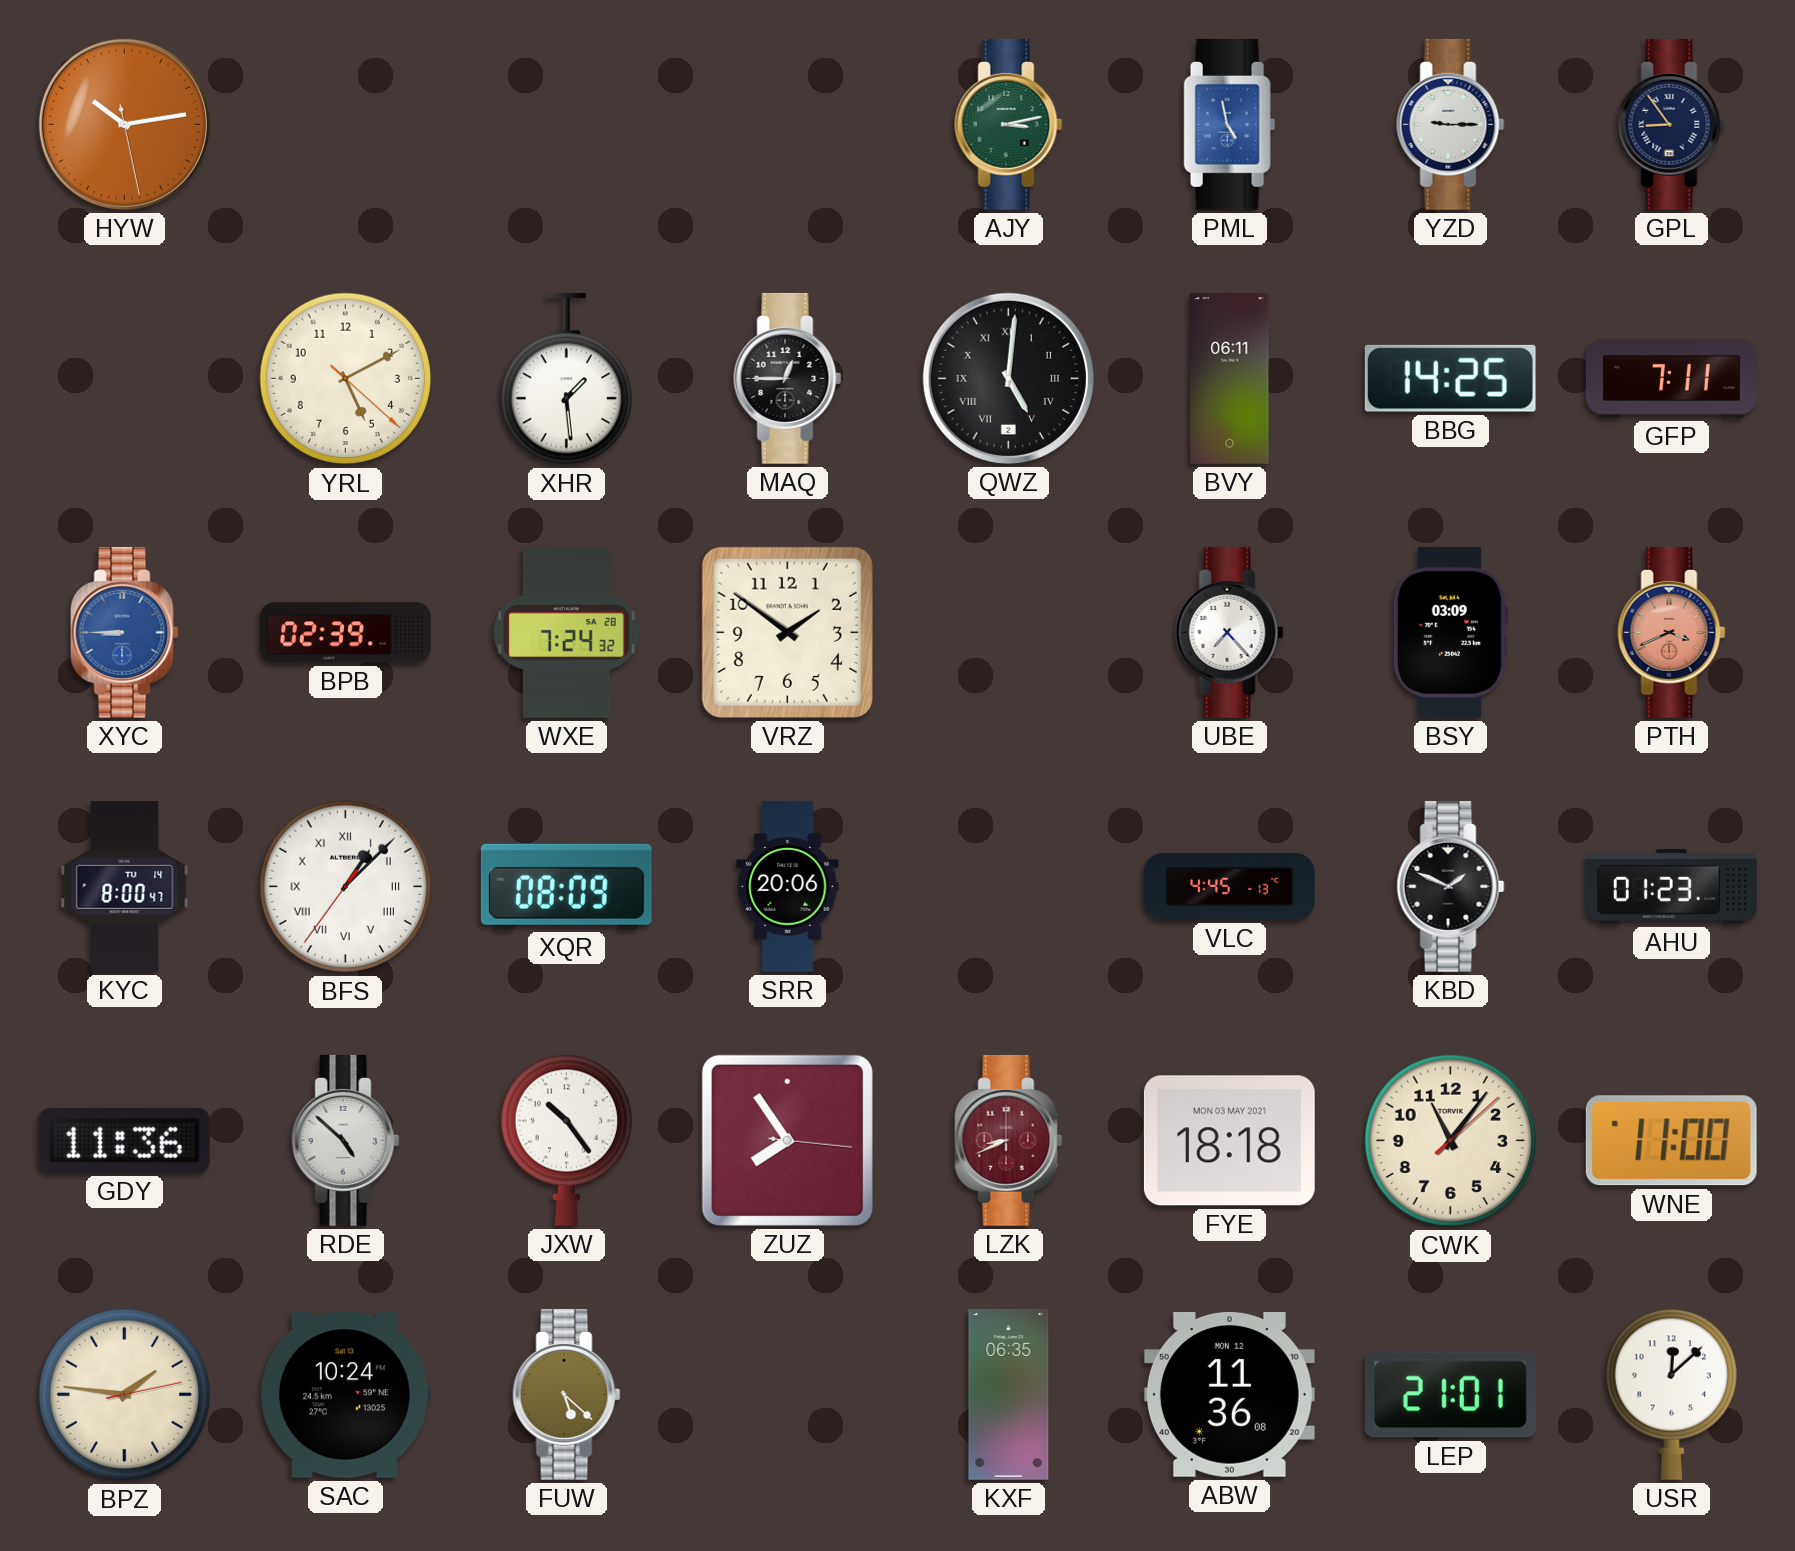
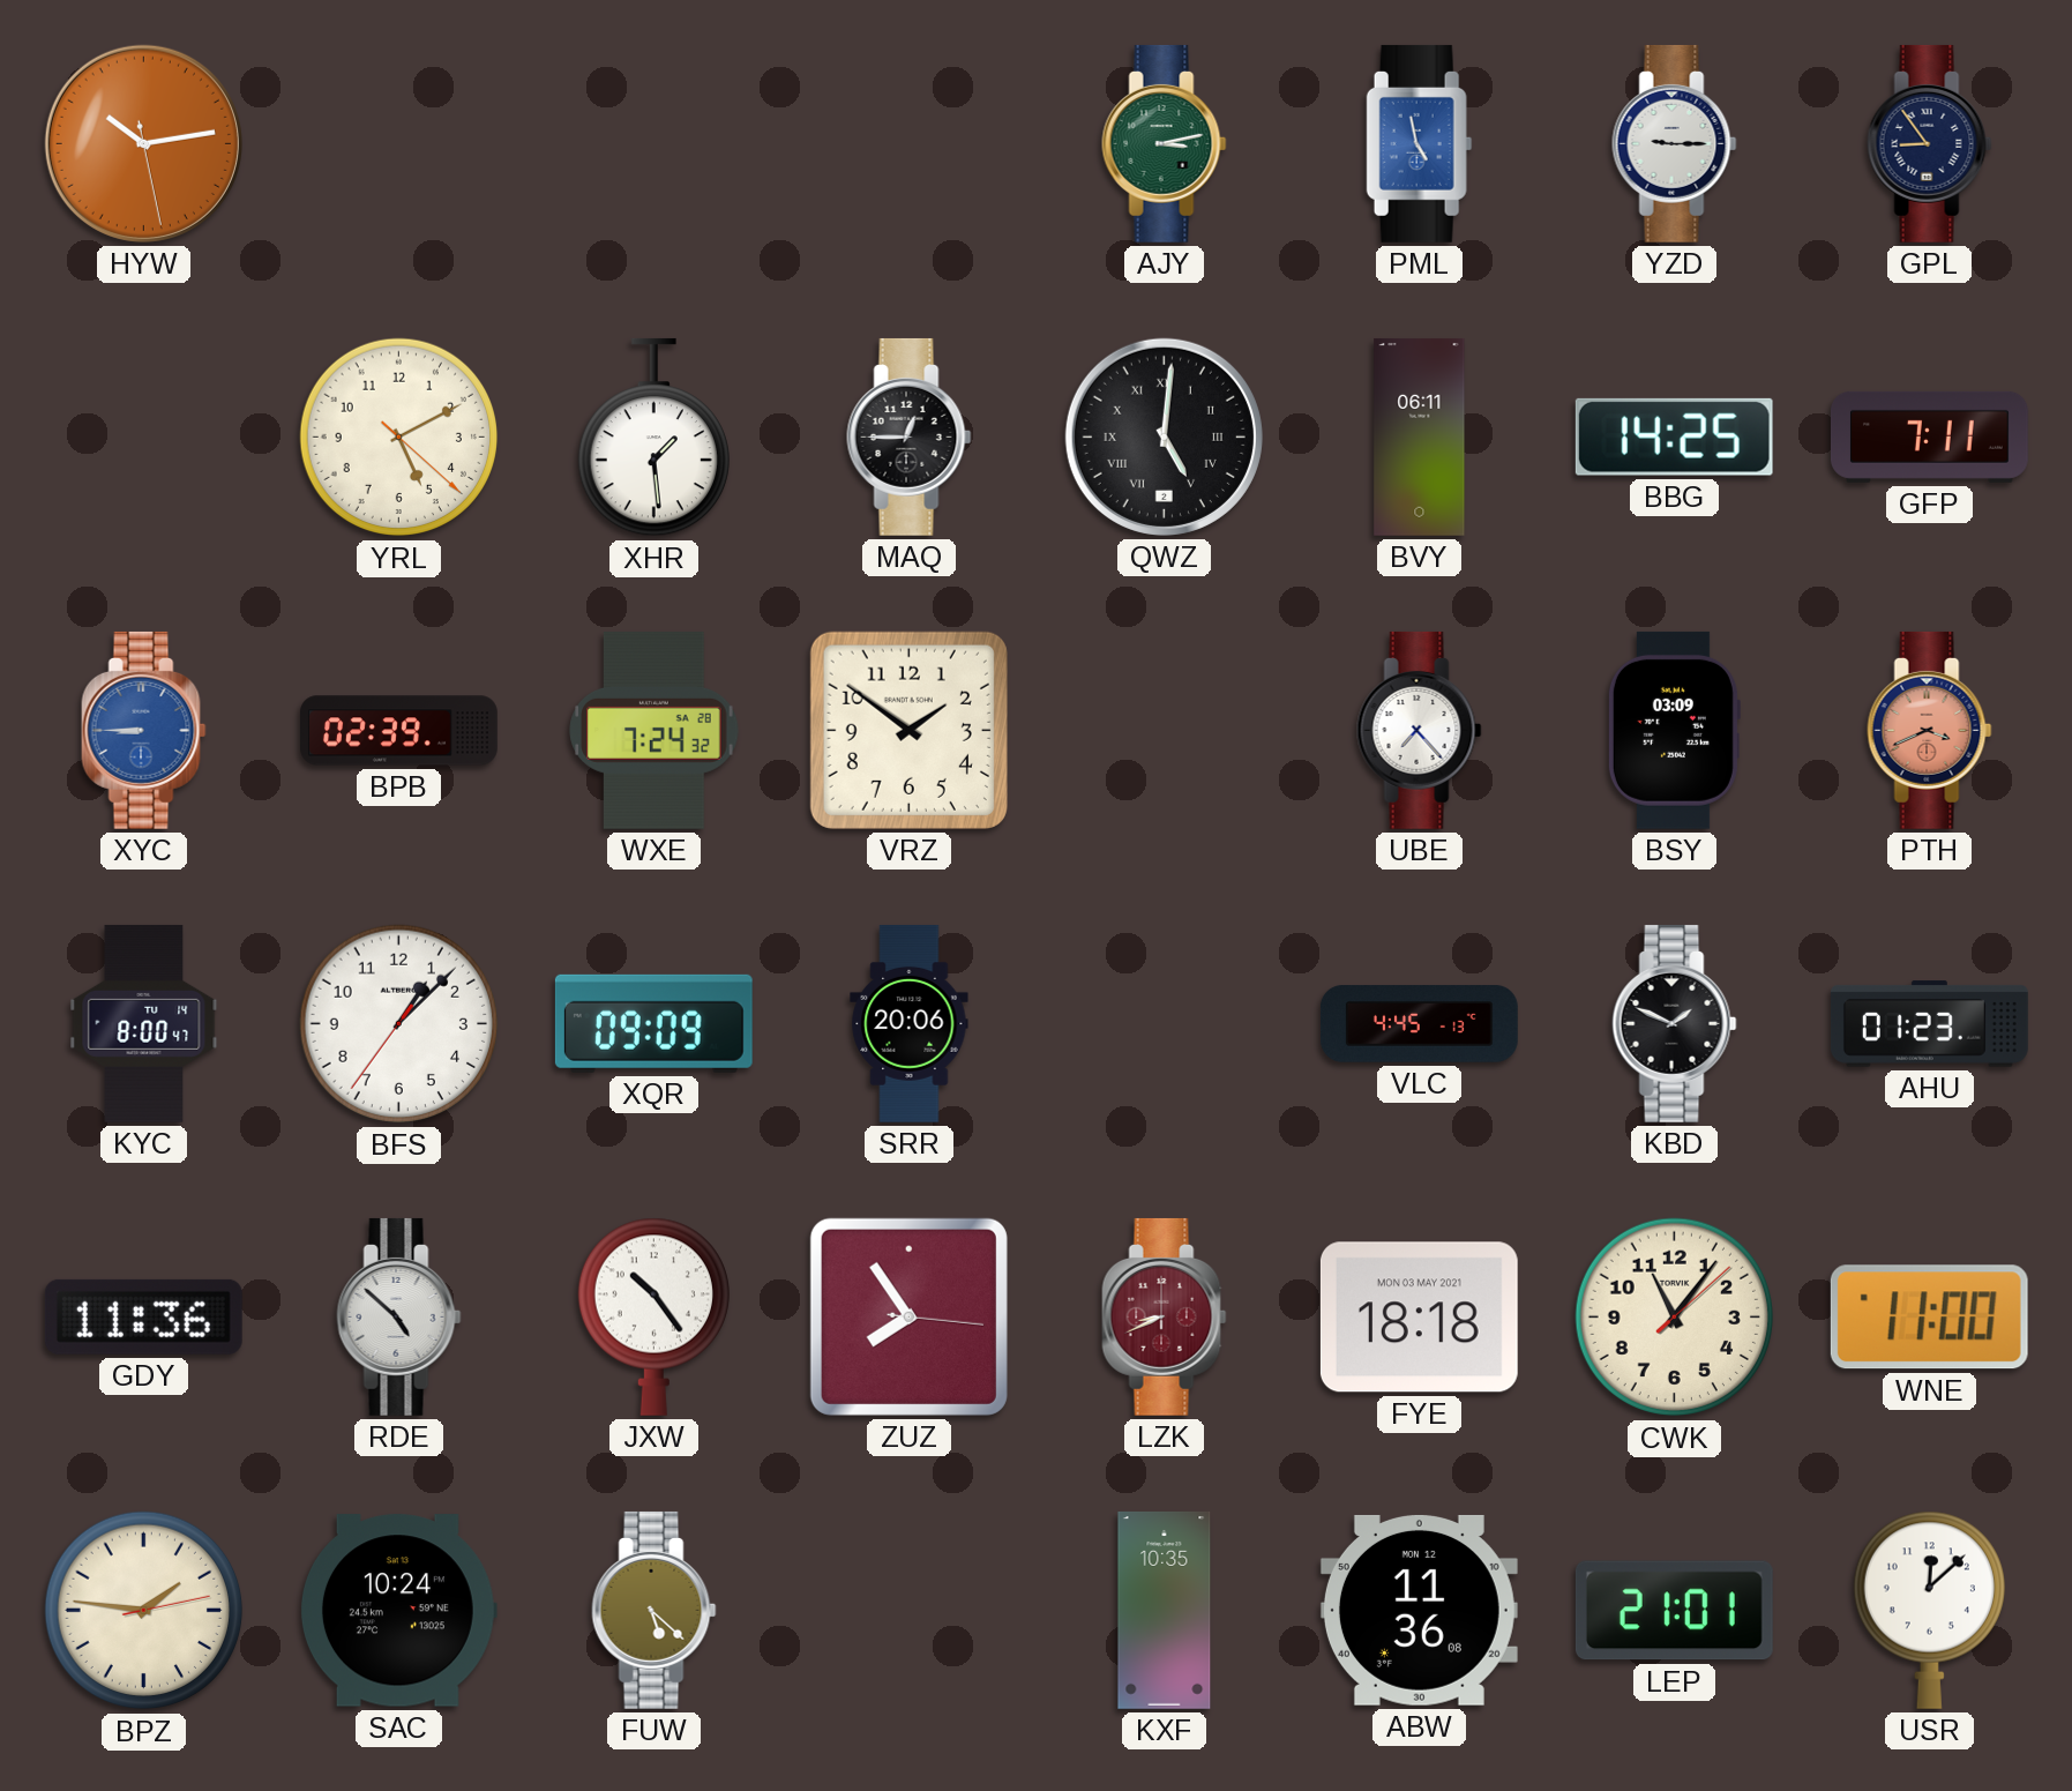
BFS numerals: Roman -> Arabic
XQR: 08:09 -> 09:09
KXF: 06:35 -> 10:35
